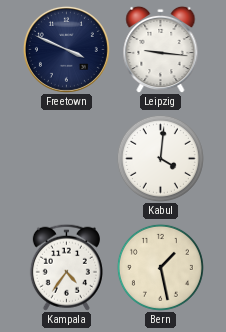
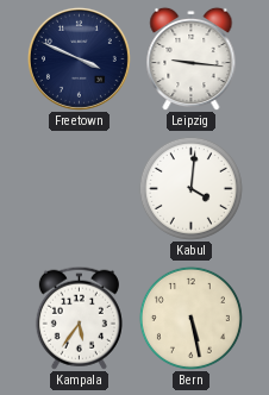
Kampala: 4:36 -> 5:36
Bern: 1:28 -> 5:28
